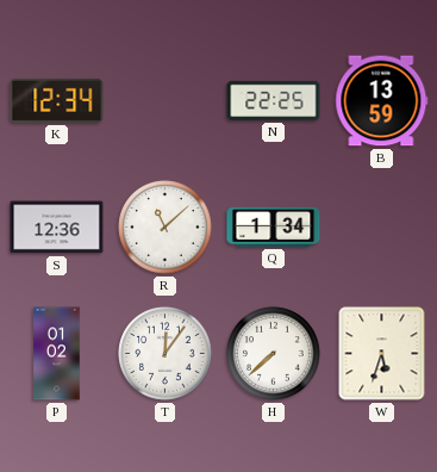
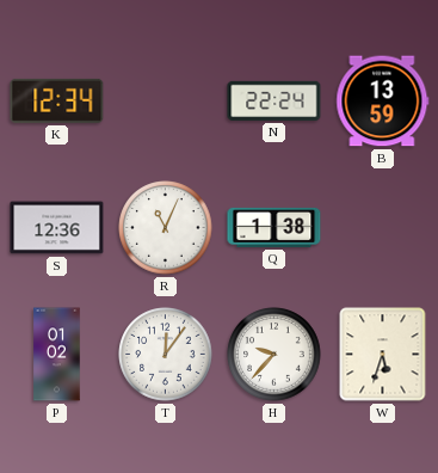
N: 22:25 -> 22:24
R: 11:08 -> 11:04
Q: 1:34 -> 1:38
H: 7:38 -> 9:37
